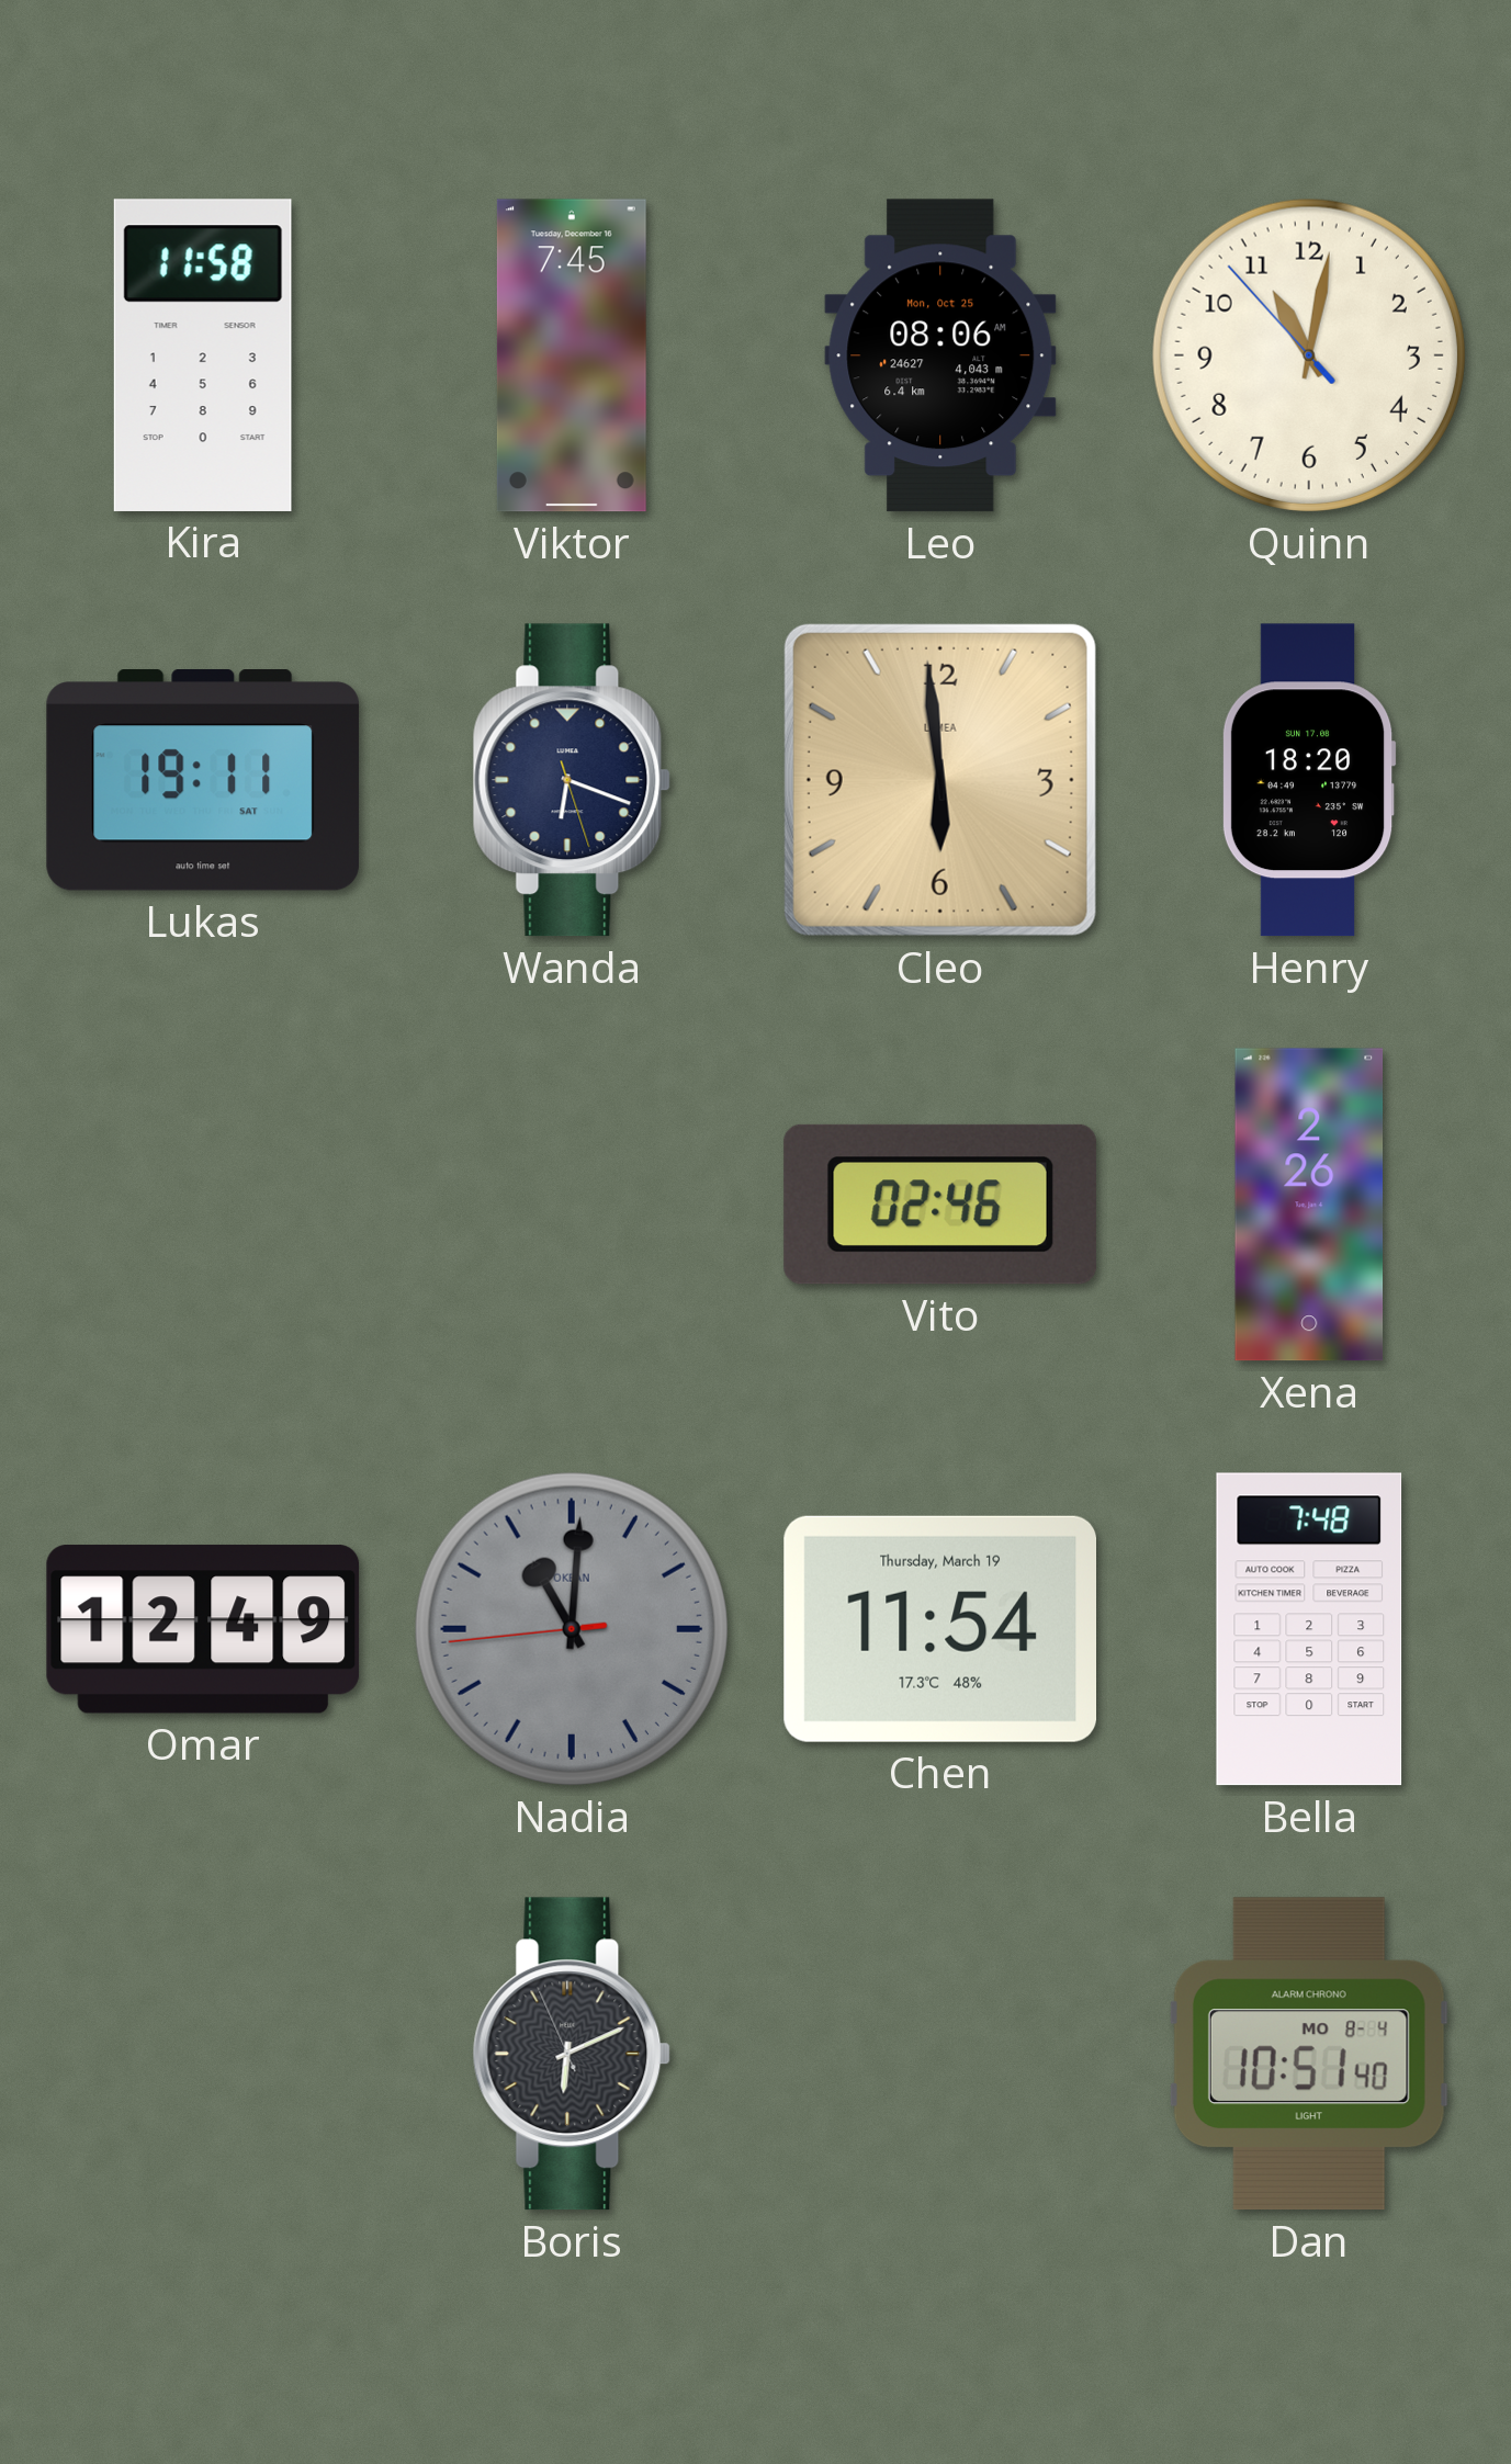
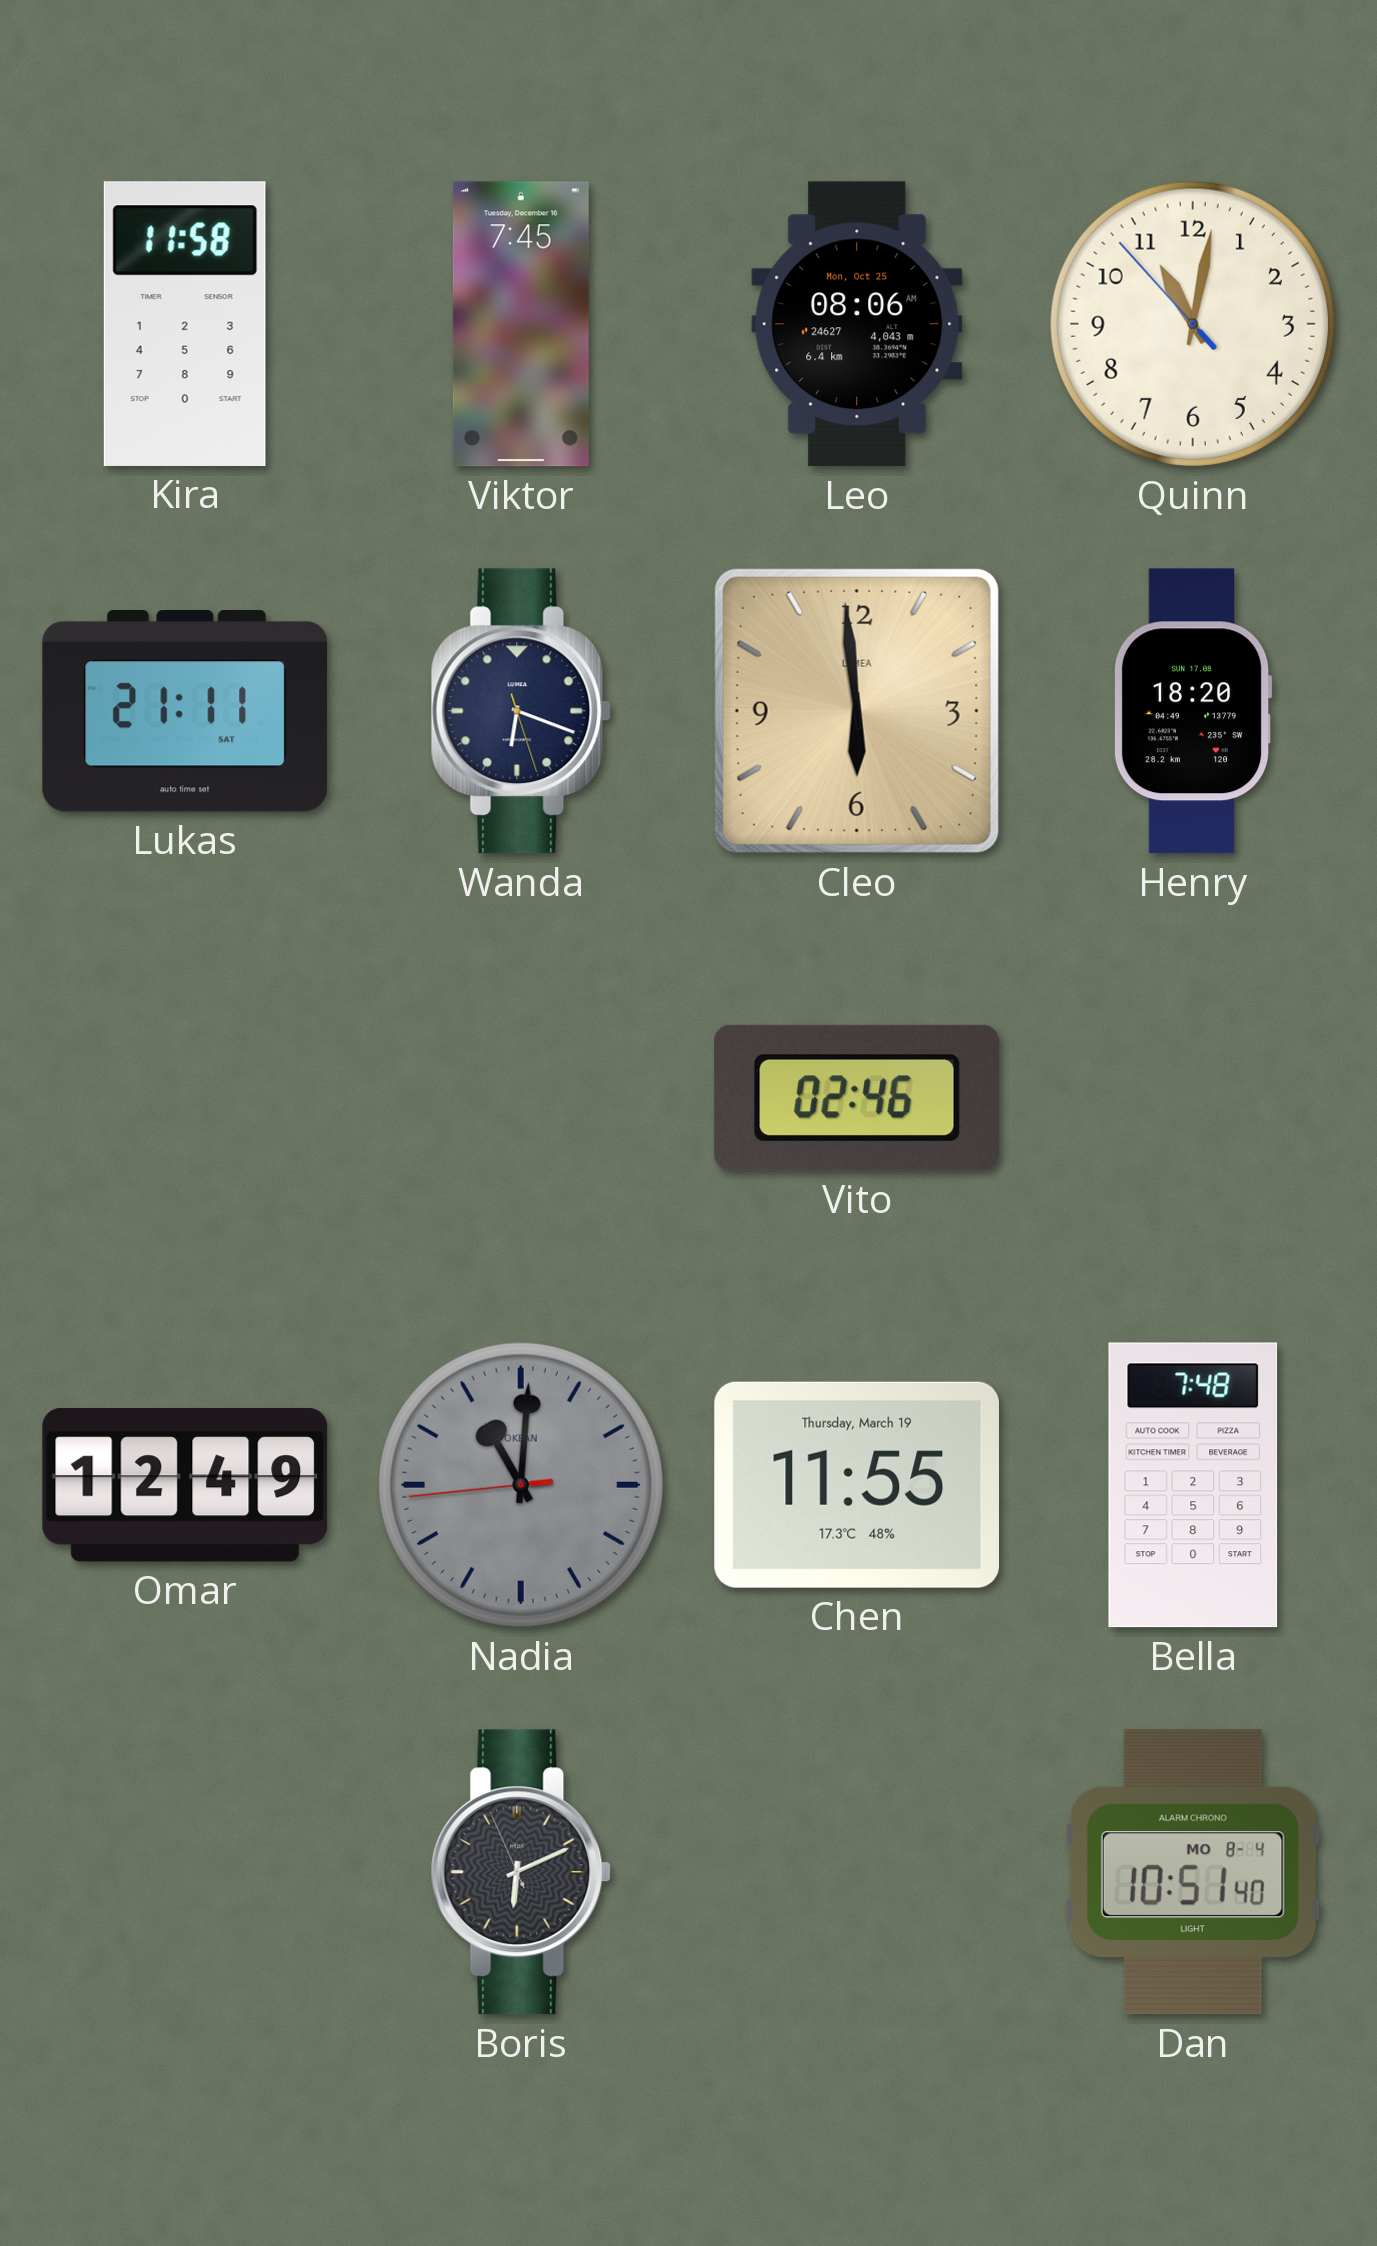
Lukas: 19:11 -> 21:11
Xena: 2:26 -> none
Chen: 11:54 -> 11:55
